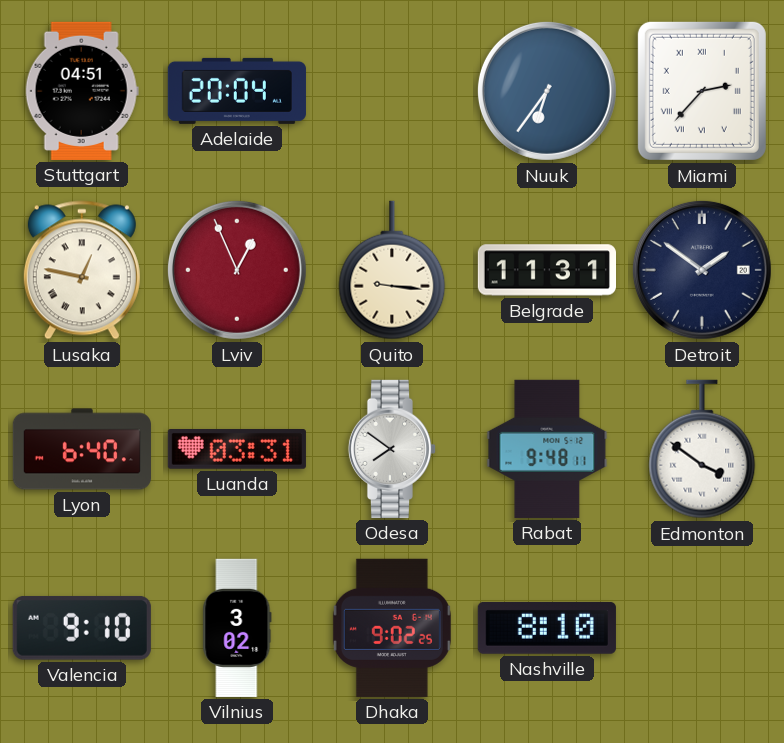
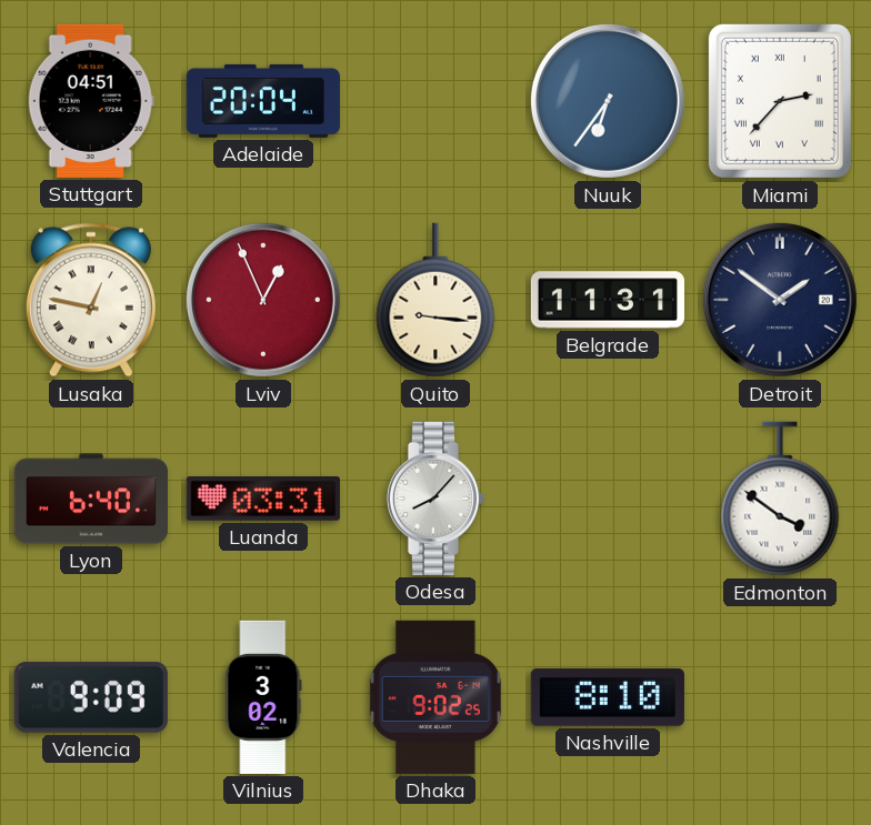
Odesa: 7:51 -> 8:07
Rabat: 9:48 -> none
Valencia: 9:10 -> 9:09
